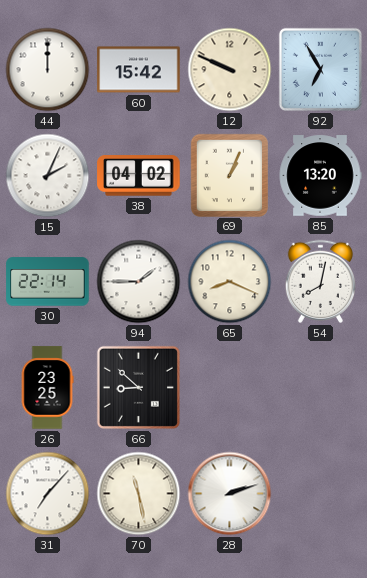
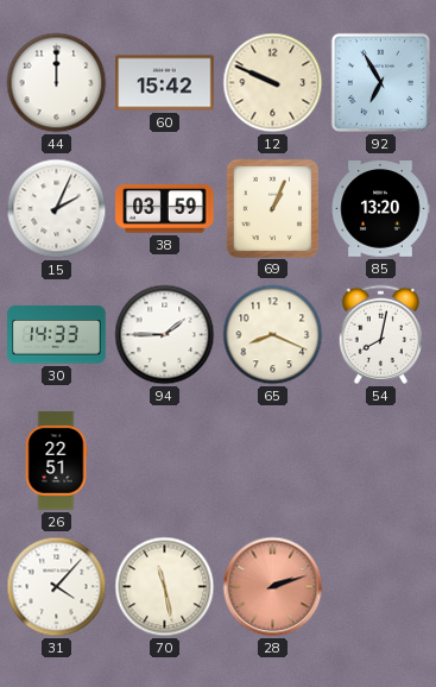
38: 04:02 -> 03:59
30: 22:14 -> 14:33
26: 23:25 -> 22:51
66: 8:52 -> none
31: 7:07 -> 4:07
28 dial: white -> salmon
